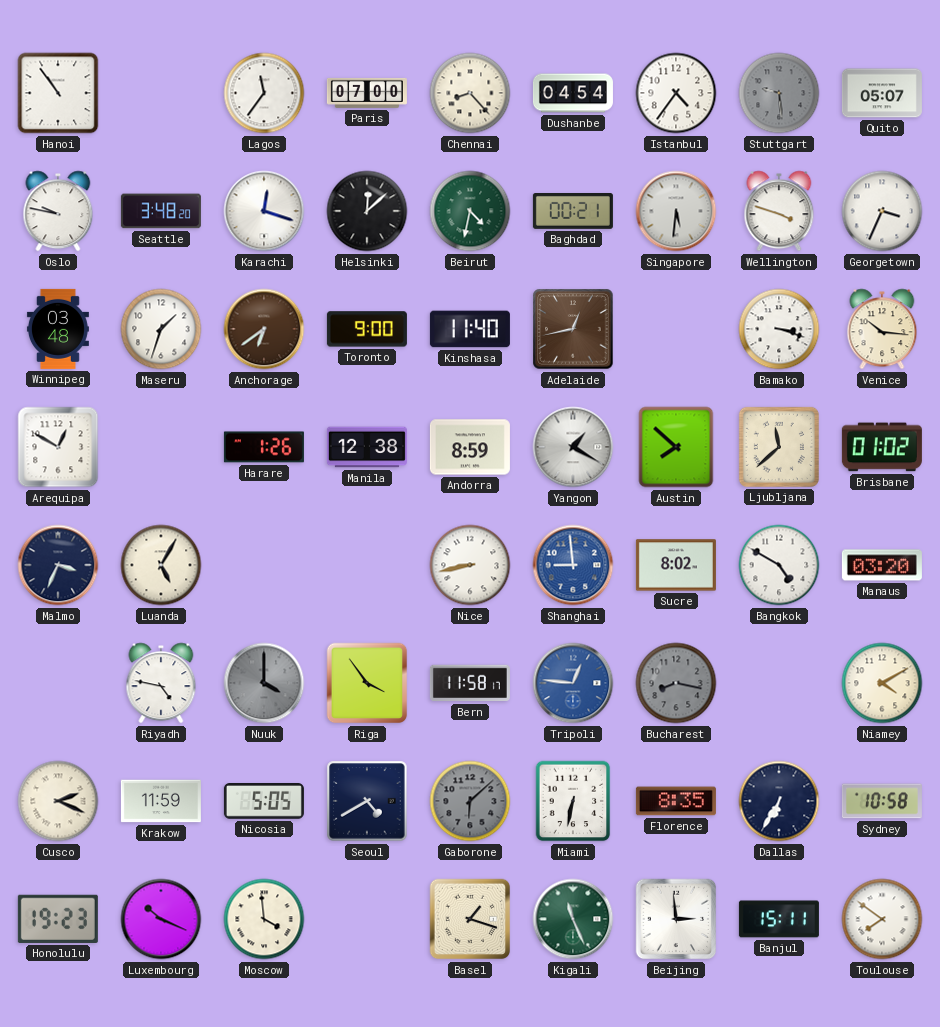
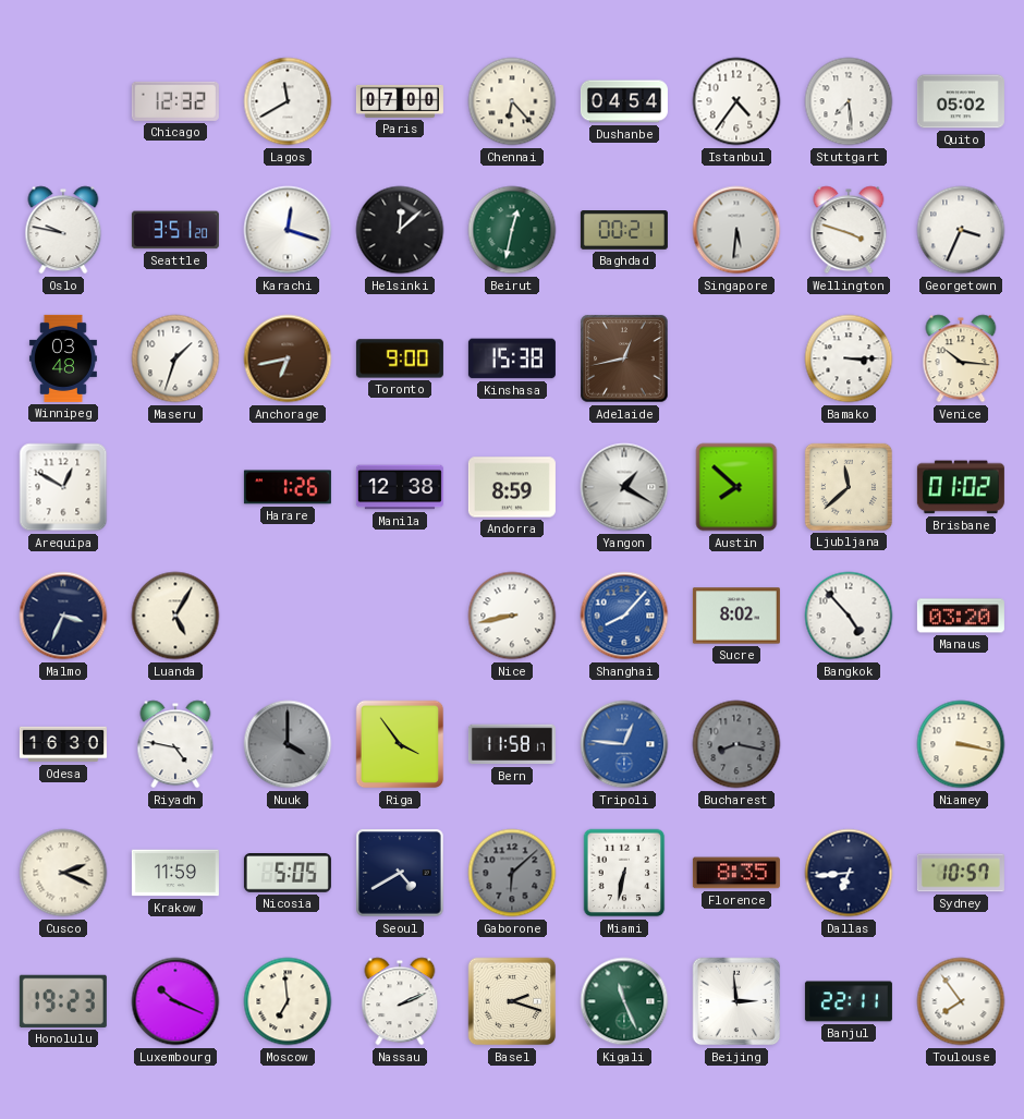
Hanoi: 10:54 -> none
Chicago: none -> 12:32
Lagos: 11:36 -> 11:40
Chennai: 8:23 -> 6:23
Stuttgart: 9:29 -> 7:29
Stuttgart dial: grey -> white
Quito: 05:07 -> 05:02
Seattle: 3:48 -> 3:51
Beirut: 4:32 -> 12:32
Anchorage: 6:39 -> 6:43
Kinshasa: 11:40 -> 15:38
Bamako: 3:18 -> 3:15
Shanghai: 8:59 -> 8:07
Bangkok: 4:50 -> 4:53
Odesa: none -> 16:30
Niamey: 4:10 -> 3:17
Dallas: 6:35 -> 6:44
Sydney: 10:58 -> 10:57
Moscow: 3:59 -> 6:59
Nassau: none -> 2:11
Basel: 1:18 -> 2:18
Banjul: 15:11 -> 22:11
Toulouse: 7:51 -> 7:54
